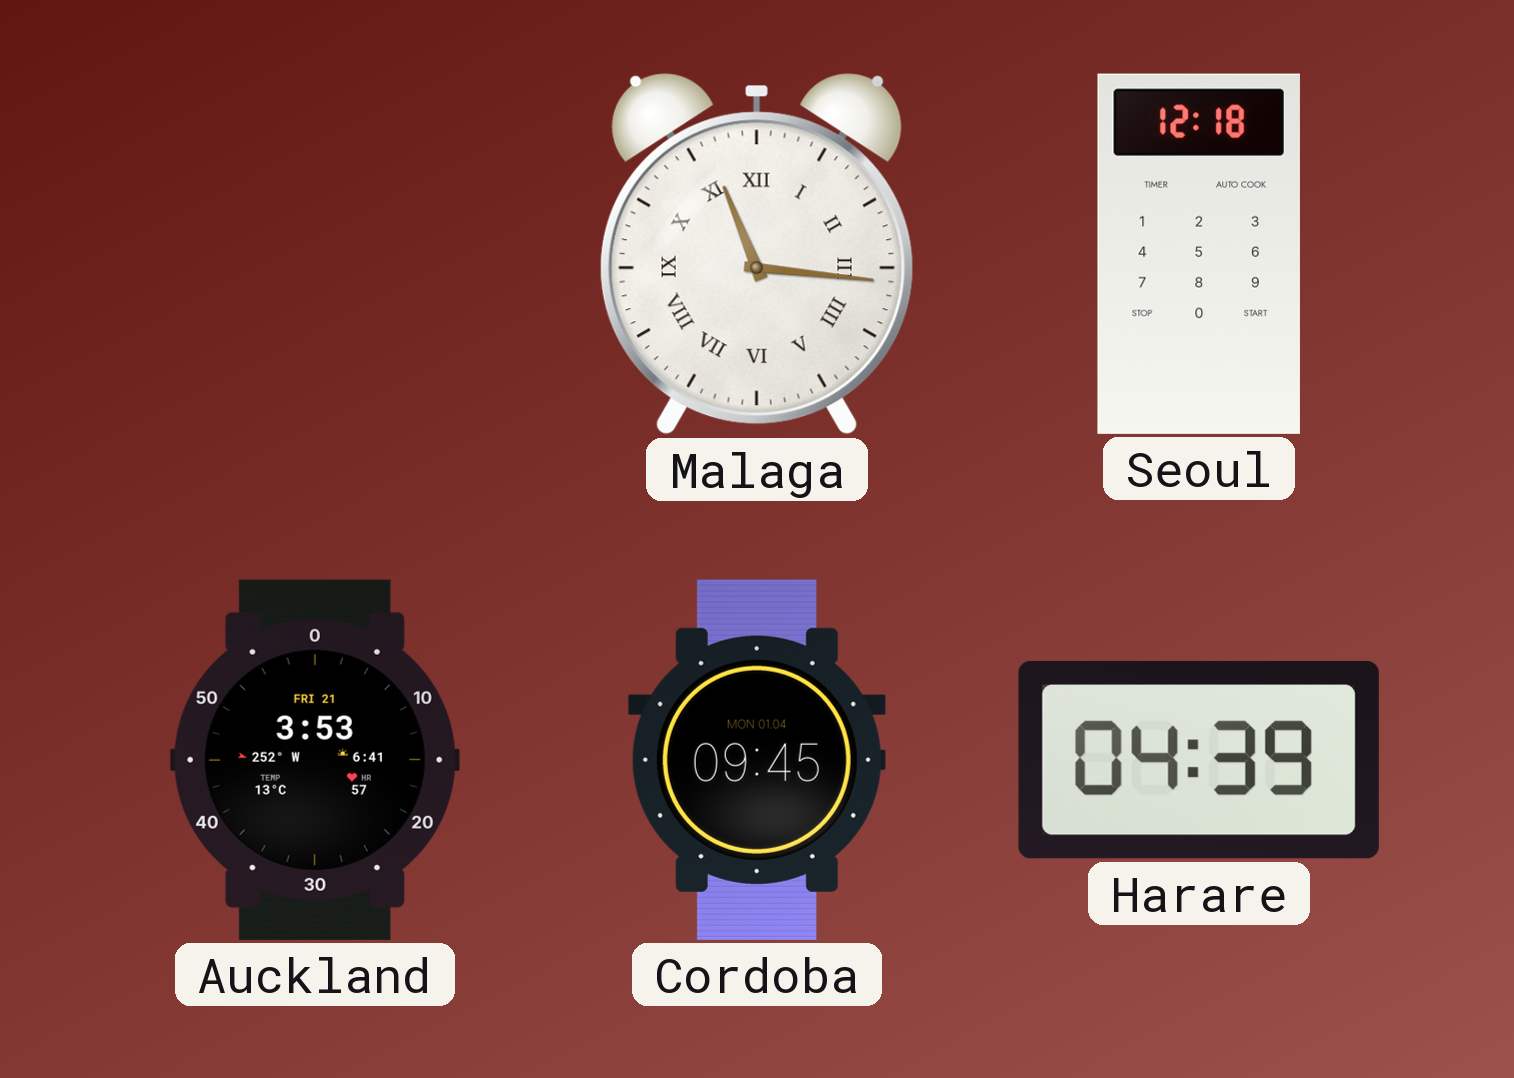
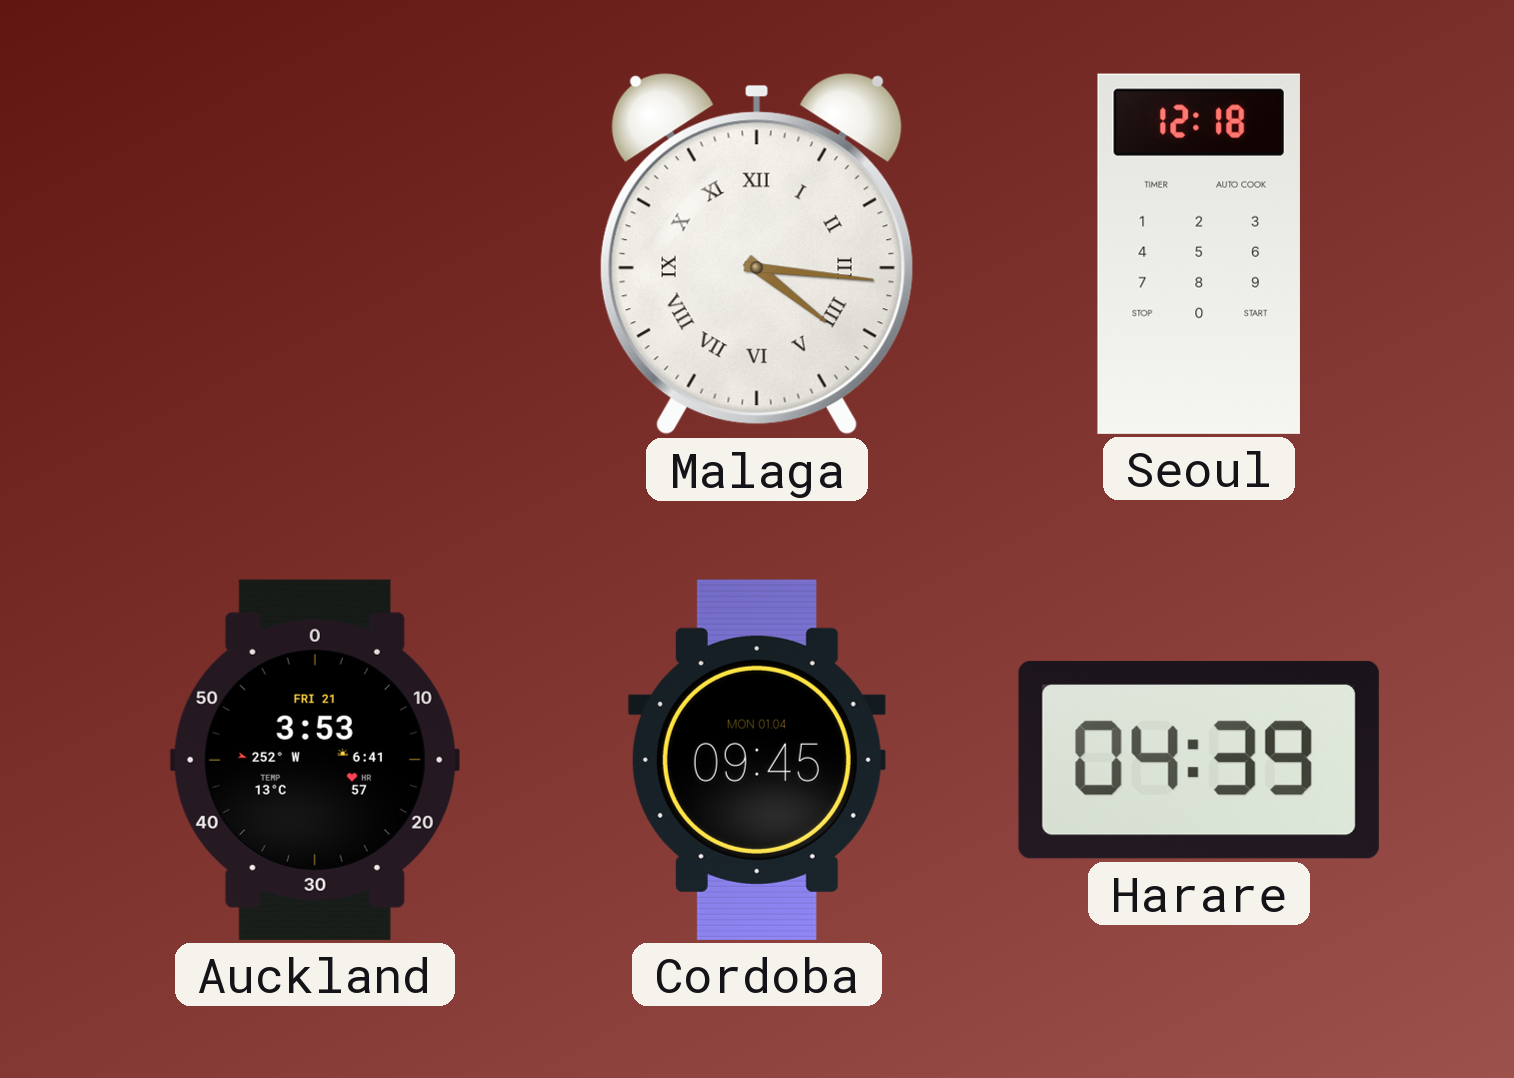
Malaga: 11:16 -> 4:16
